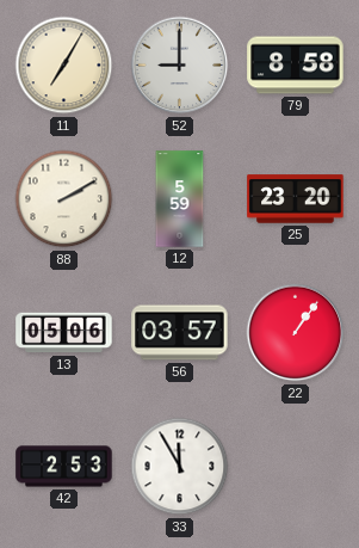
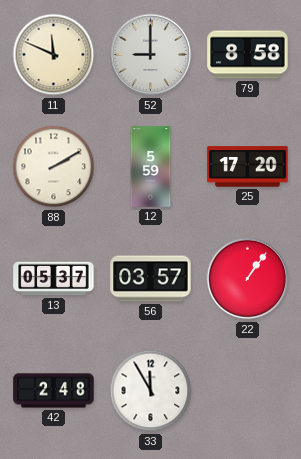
11: 7:05 -> 11:49
25: 23:20 -> 17:20
13: 05:06 -> 05:37
42: 2:53 -> 2:48
